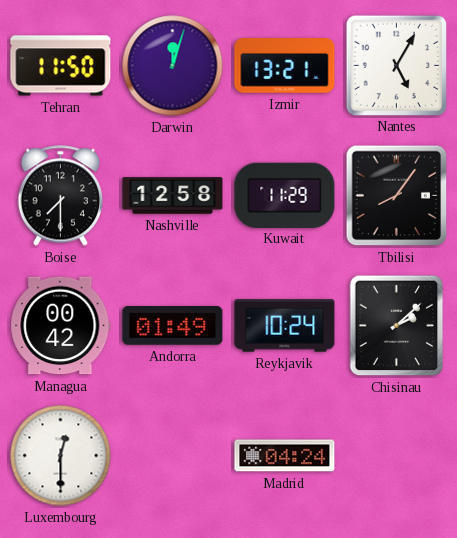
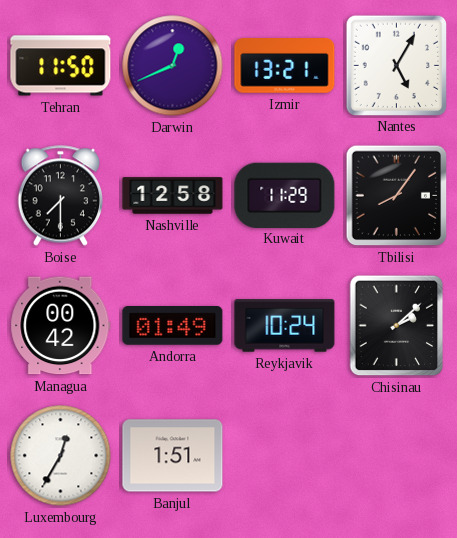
Darwin: 12:03 -> 12:41
Luxembourg: 12:30 -> 12:35
Banjul: none -> 1:51
Madrid: 04:24 -> none
